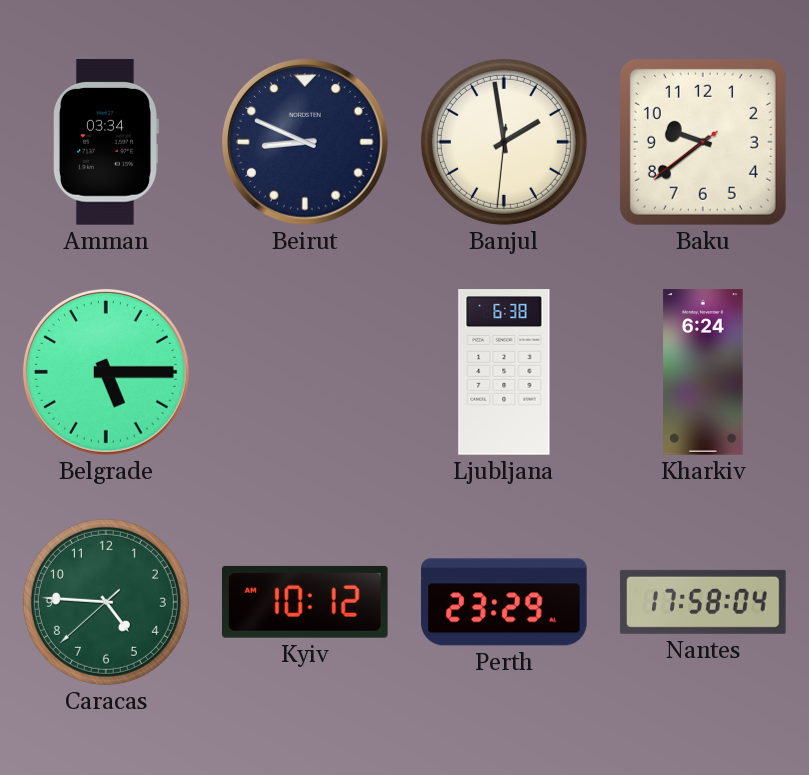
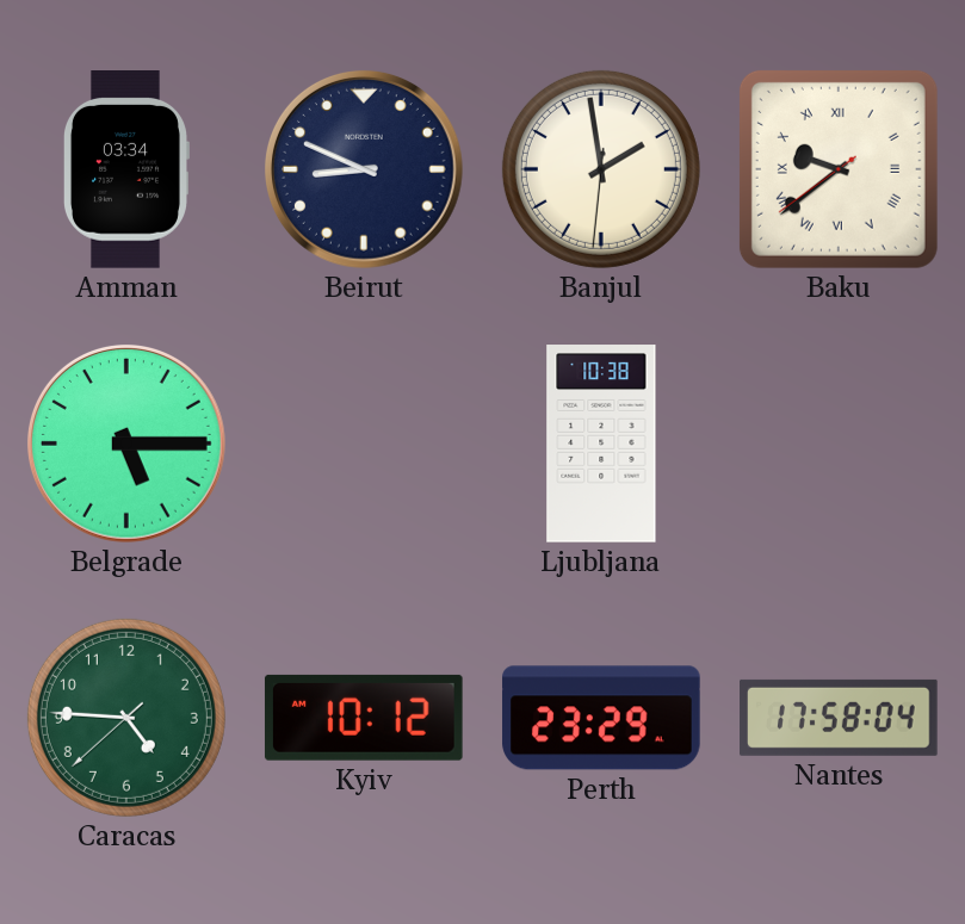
Baku numerals: Arabic -> Roman
Ljubljana: 6:38 -> 10:38
Kharkiv: 6:24 -> none
